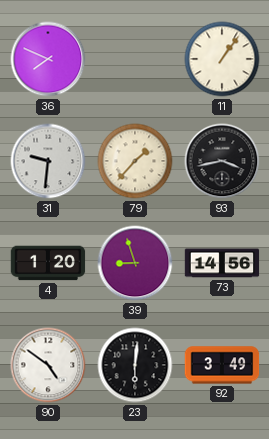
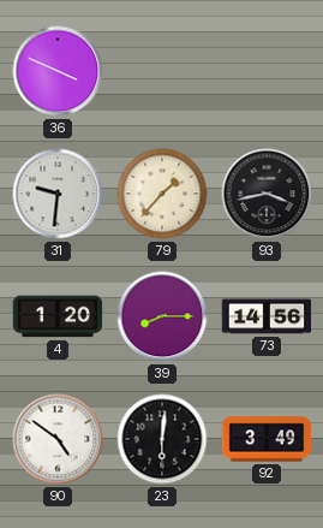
36: 7:49 -> 3:49
11: 1:06 -> none
39: 8:57 -> 8:15
